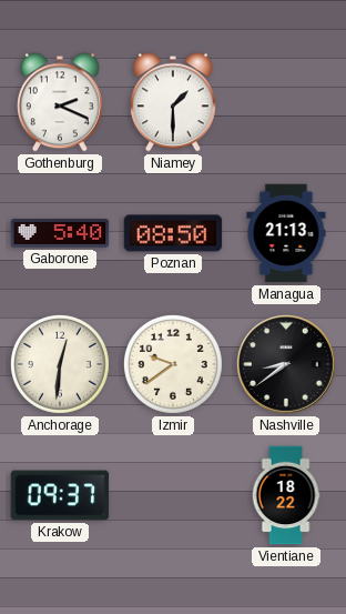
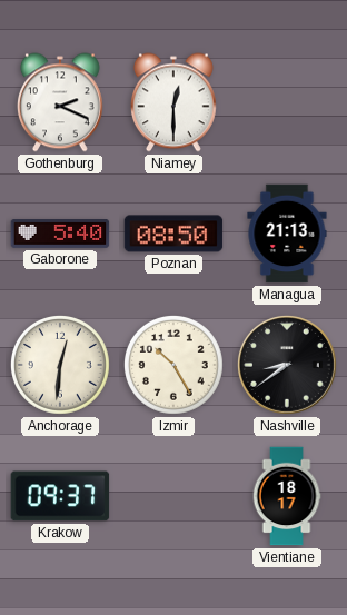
Niamey: 1:30 -> 12:30
Izmir: 9:39 -> 10:25
Vientiane: 18:22 -> 18:17
